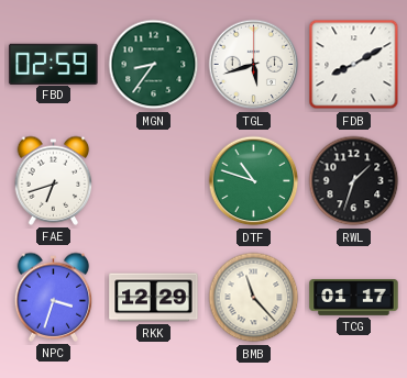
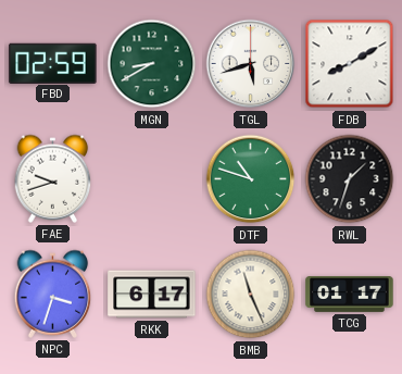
MGN: 8:36 -> 8:40
FAE: 6:42 -> 9:42
RKK: 12:29 -> 6:17
BMB: 11:23 -> 11:26
